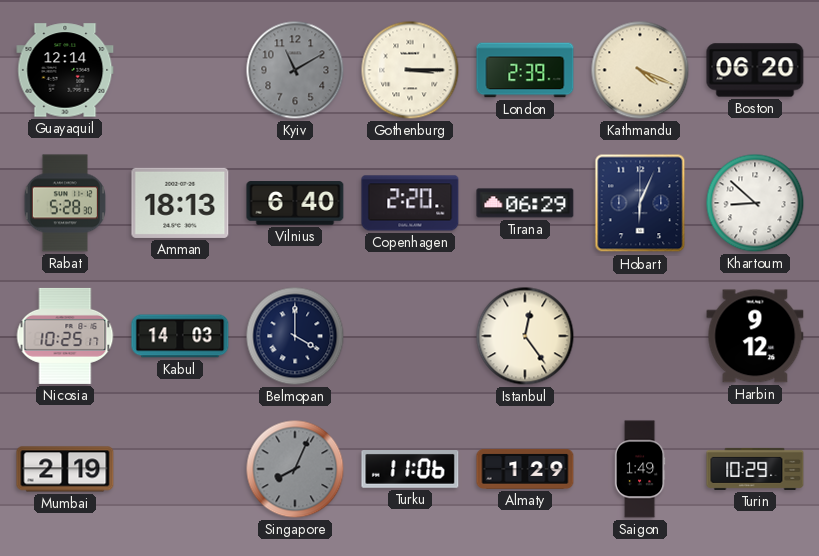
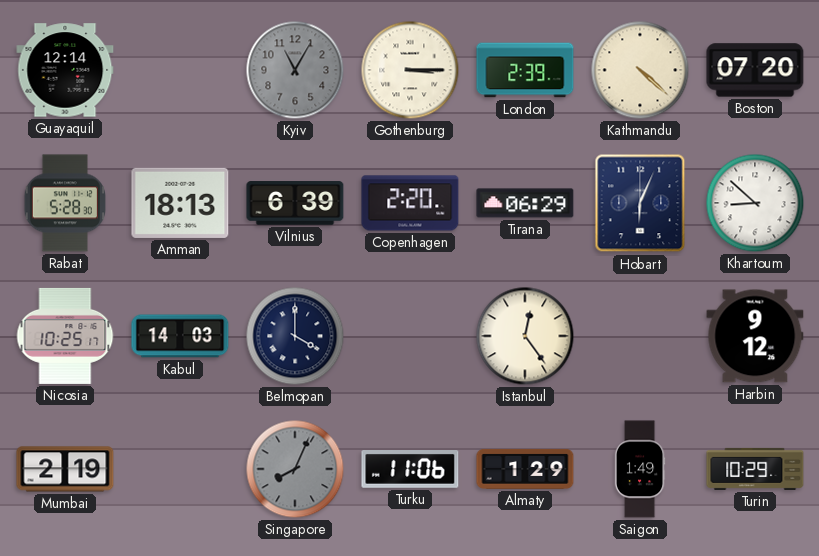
Kyiv: 11:10 -> 11:05
Kathmandu: 4:19 -> 4:22
Boston: 06:20 -> 07:20
Vilnius: 6:40 -> 6:39
